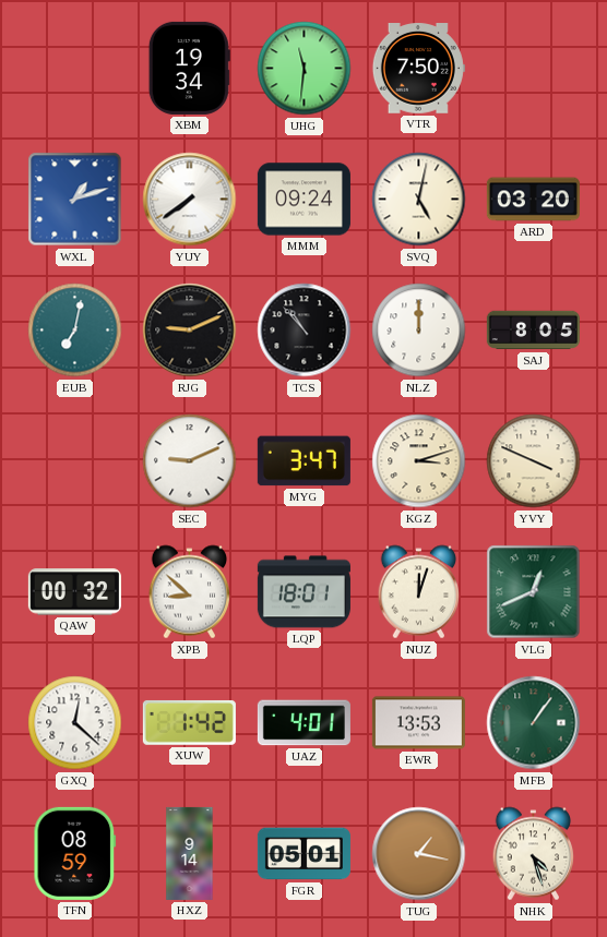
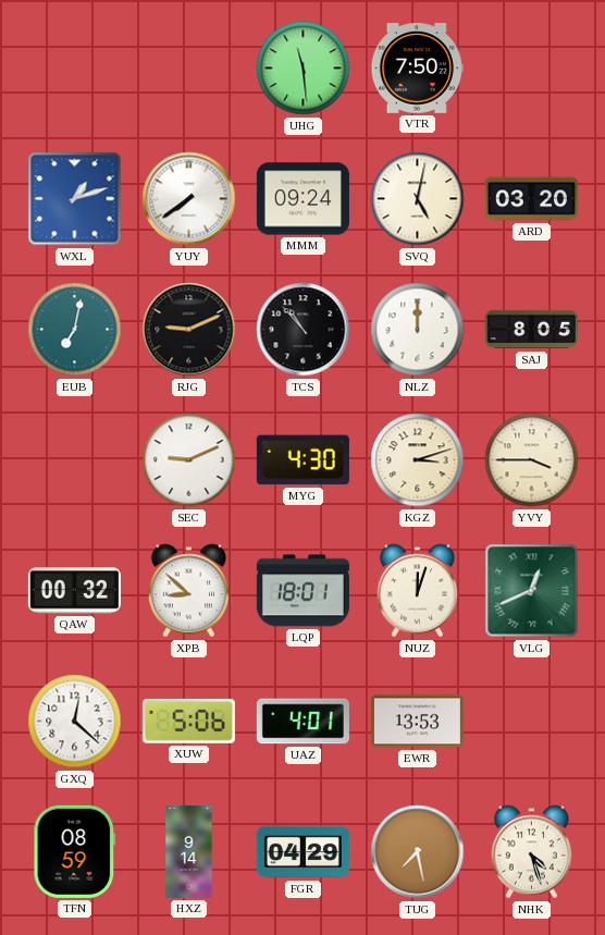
XBM: 19:34 -> none
UHG: 11:31 -> 11:29
MYG: 3:47 -> 4:30
YVY: 3:49 -> 3:45
XUW: 1:42 -> 5:06
MFB: 1:06 -> none
FGR: 05:01 -> 04:29
TUG: 1:17 -> 7:28
